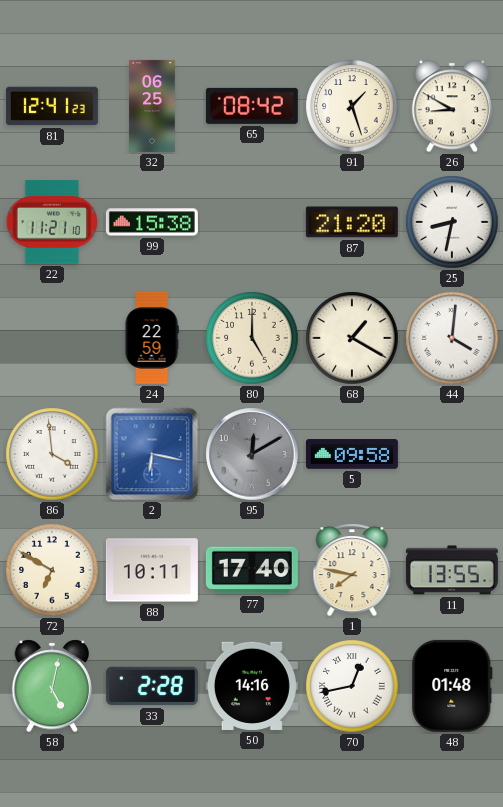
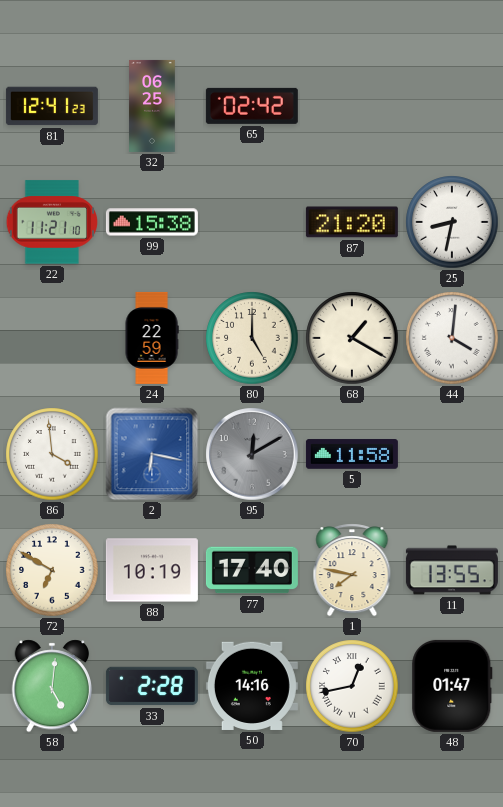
65: 08:42 -> 02:42
91: 1:27 -> none
26: 8:50 -> none
5: 09:58 -> 11:58
88: 10:11 -> 10:19
58: 5:02 -> 5:01
48: 01:48 -> 01:47
